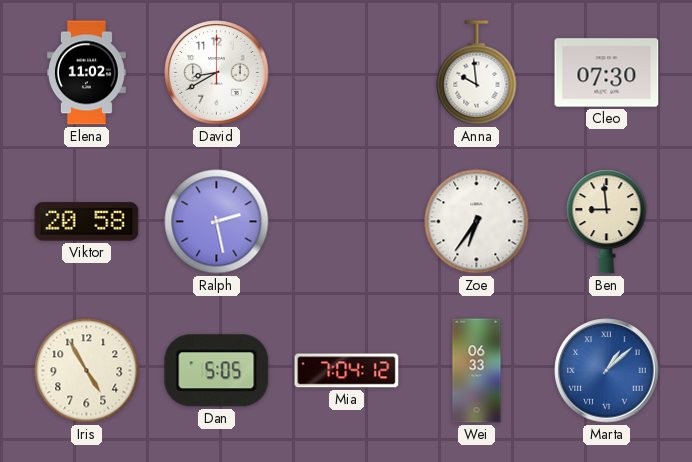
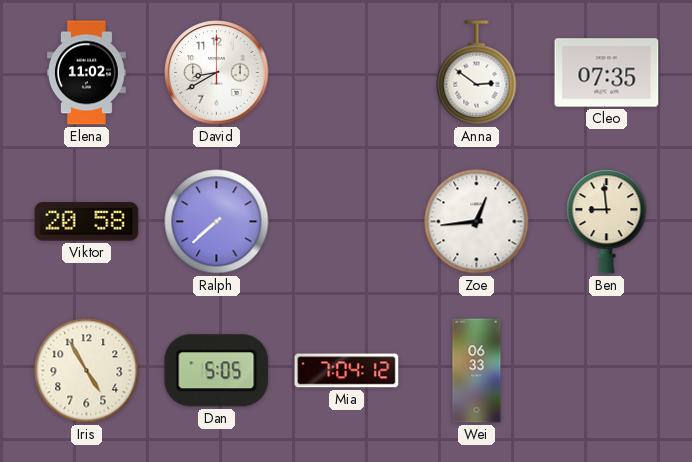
Anna: 9:59 -> 2:51
Cleo: 07:30 -> 07:35
Ralph: 2:28 -> 7:38
Zoe: 6:36 -> 12:44
Marta: 1:08 -> none
